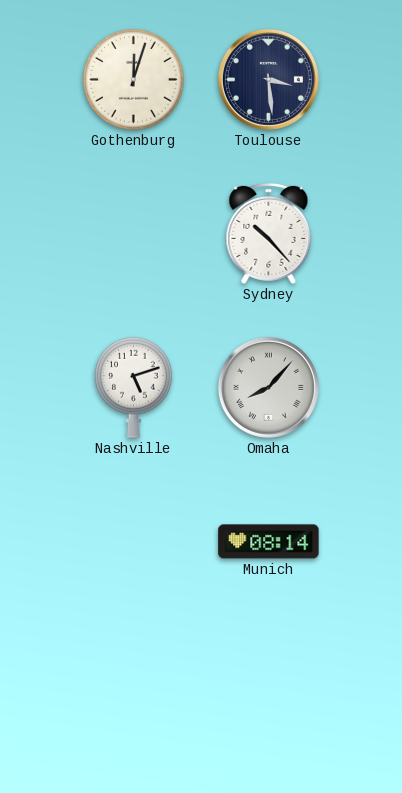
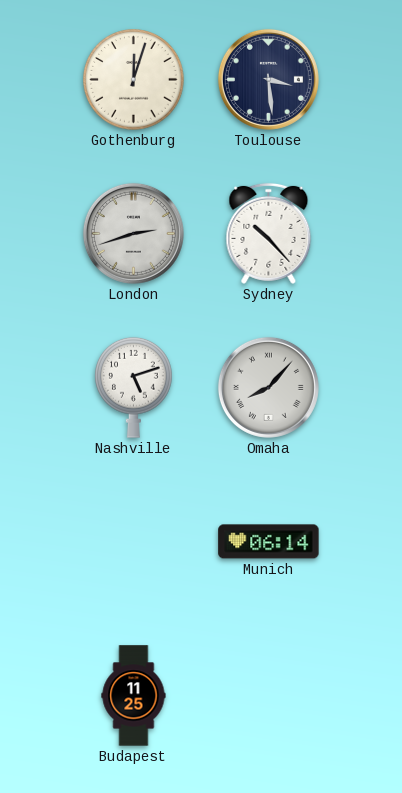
London: none -> 2:42
Munich: 08:14 -> 06:14
Budapest: none -> 11:25
